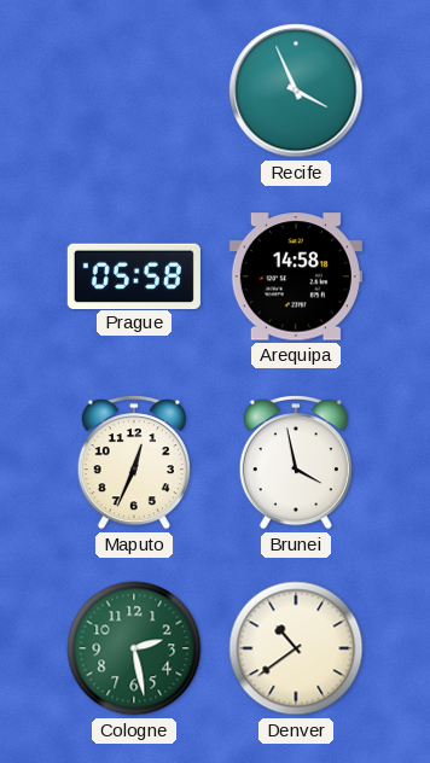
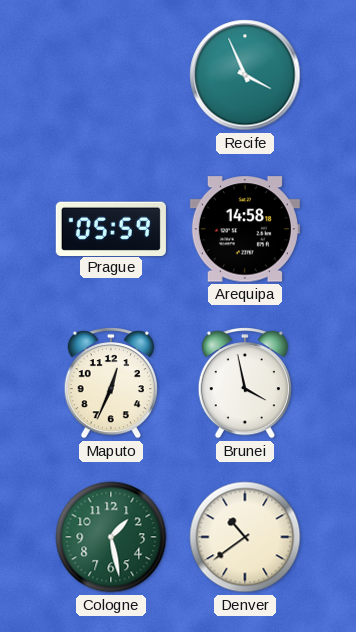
Prague: 05:58 -> 05:59
Cologne: 2:28 -> 1:28
